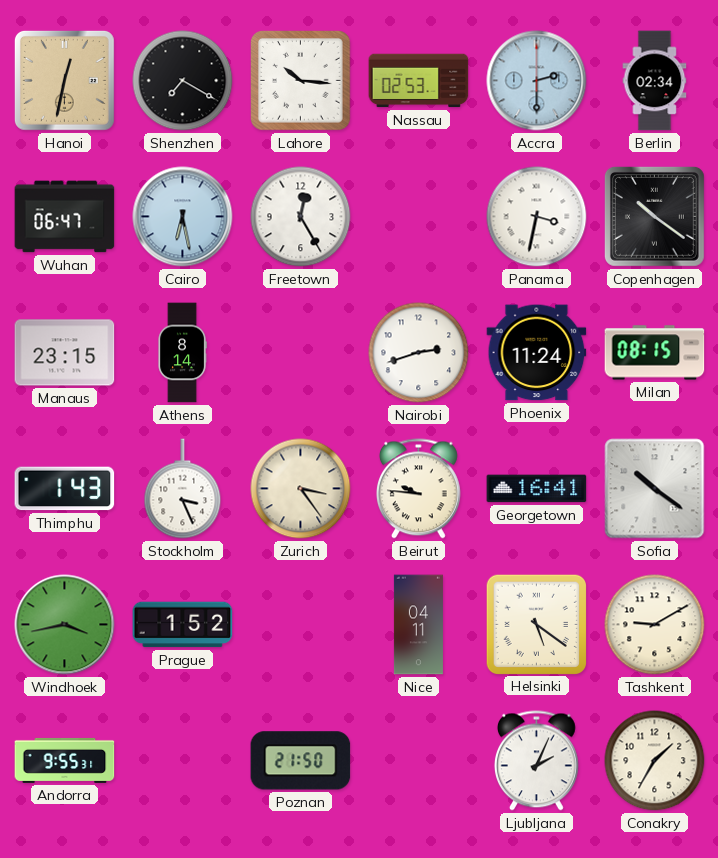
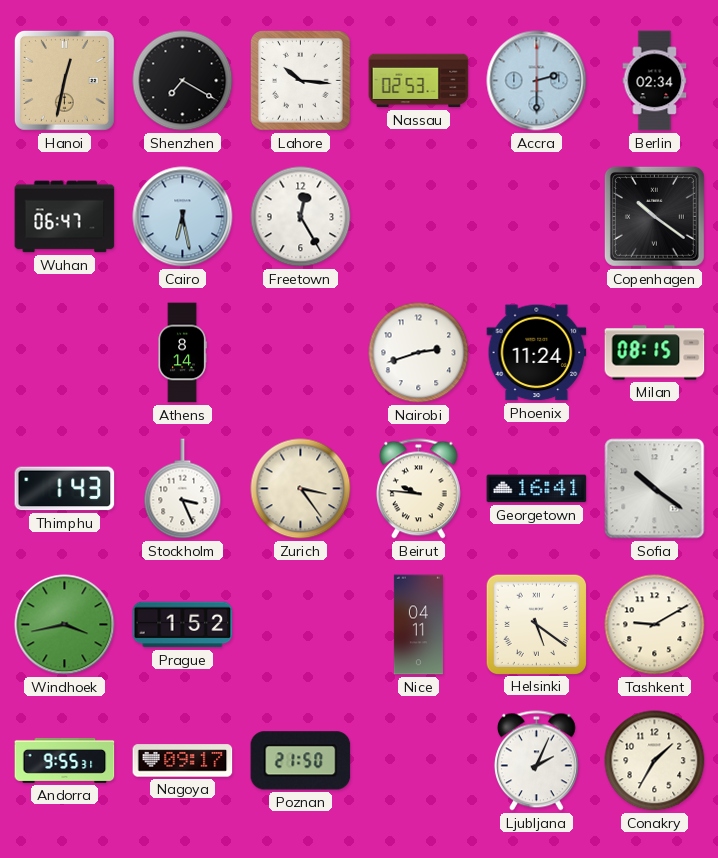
Panama: 3:32 -> none
Manaus: 23:15 -> none
Nagoya: none -> 09:17
